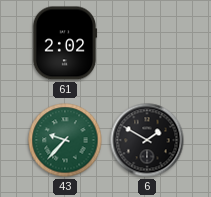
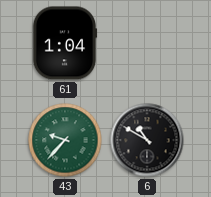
61: 2:02 -> 1:04
6: 1:50 -> 10:50
